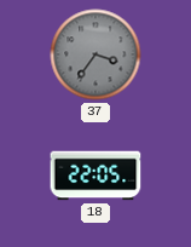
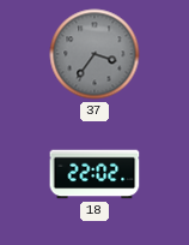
18: 22:05 -> 22:02
